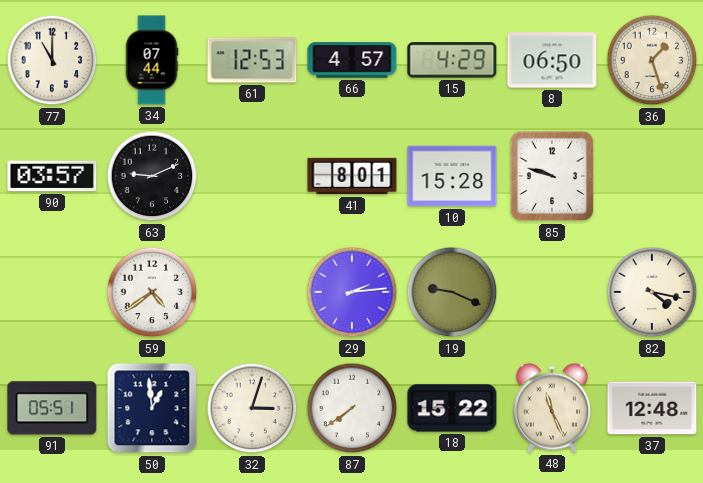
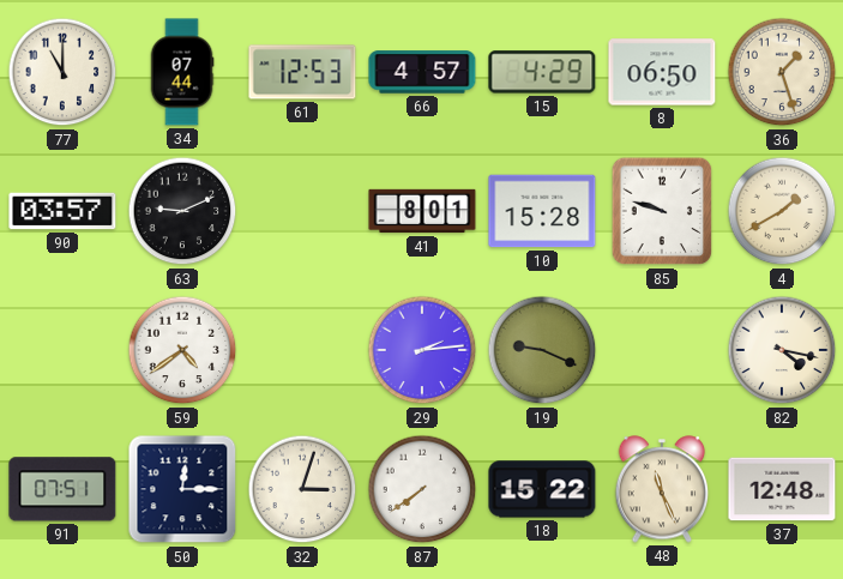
4: none -> 1:40
91: 05:51 -> 07:51
50: 12:59 -> 12:15
